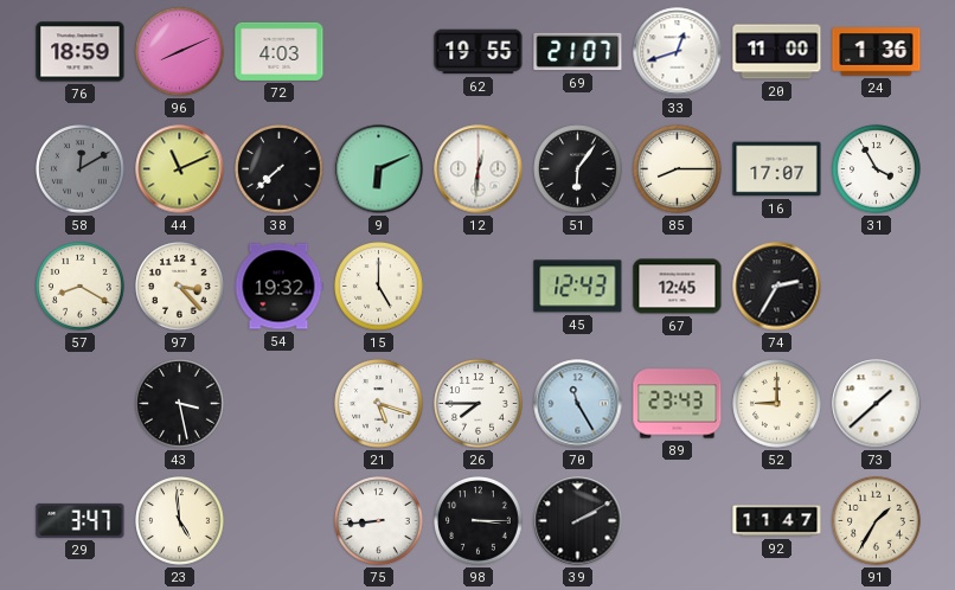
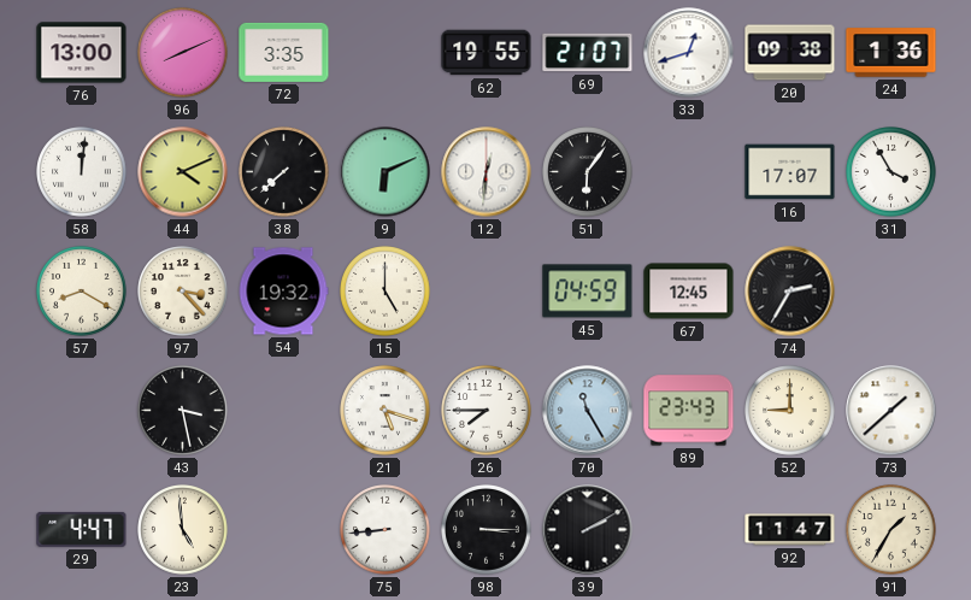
76: 18:59 -> 13:00
72: 4:03 -> 3:35
20: 11:00 -> 09:38
58: 12:10 -> 12:01
58 dial: grey -> white
44: 11:11 -> 4:11
85: 8:15 -> none
45: 12:43 -> 04:59
29: 3:47 -> 4:47
